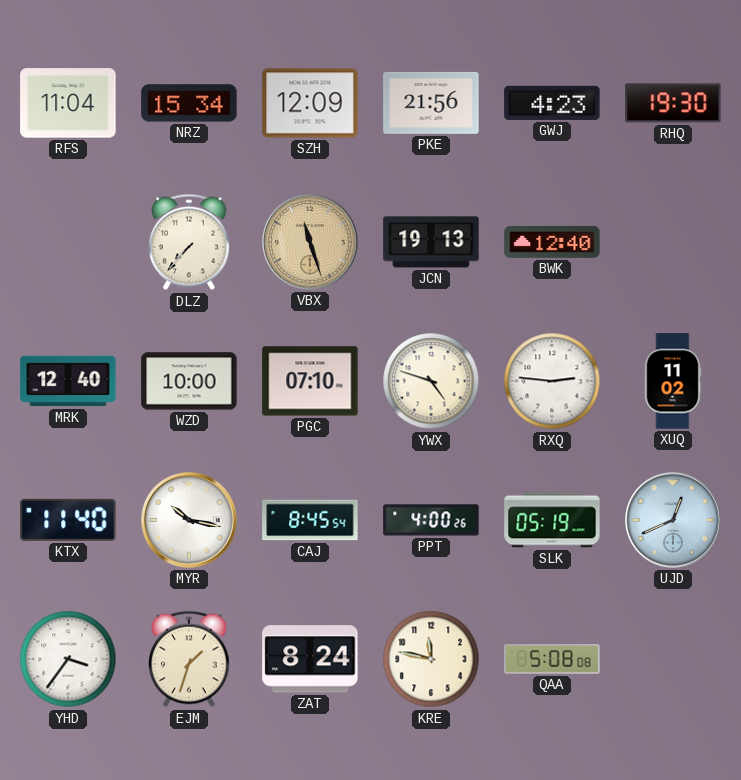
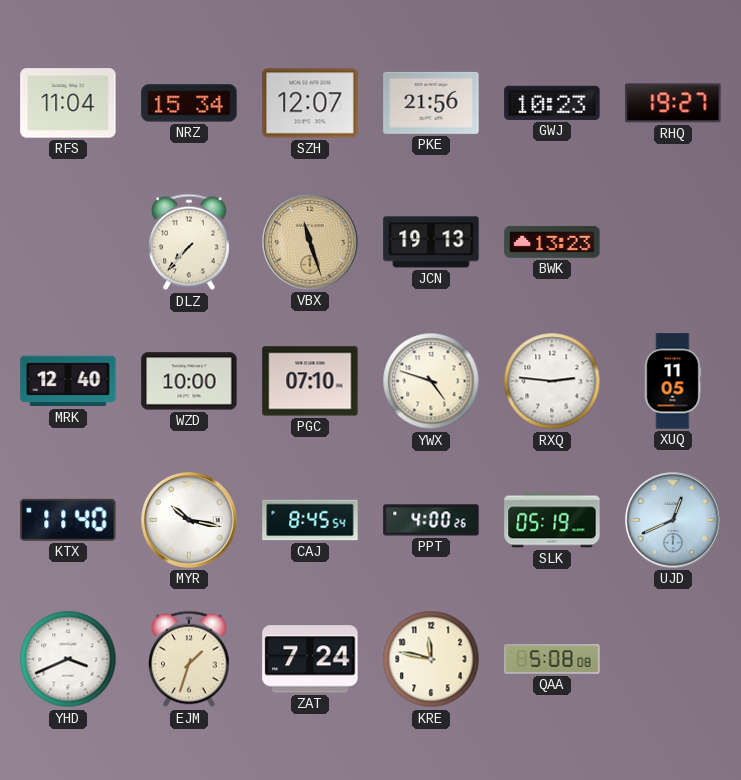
SZH: 12:09 -> 12:07
GWJ: 4:23 -> 10:23
RHQ: 19:30 -> 19:27
BWK: 12:40 -> 13:23
XUQ: 11:02 -> 11:05
YHD: 3:36 -> 3:41
ZAT: 8:24 -> 7:24
